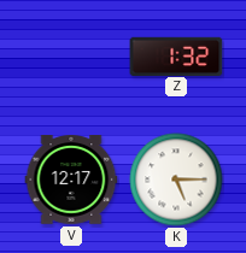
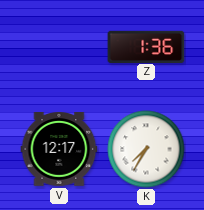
Z: 1:32 -> 1:36
K: 5:15 -> 7:35
